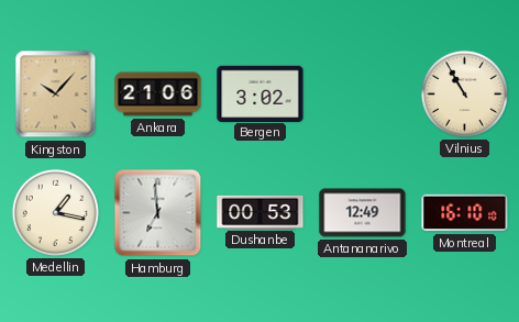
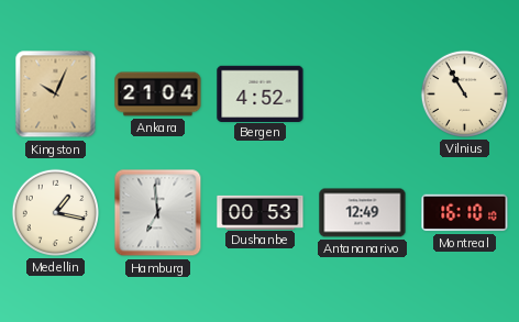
Kingston: 10:07 -> 10:04
Ankara: 21:06 -> 21:04
Bergen: 3:02 -> 4:52
